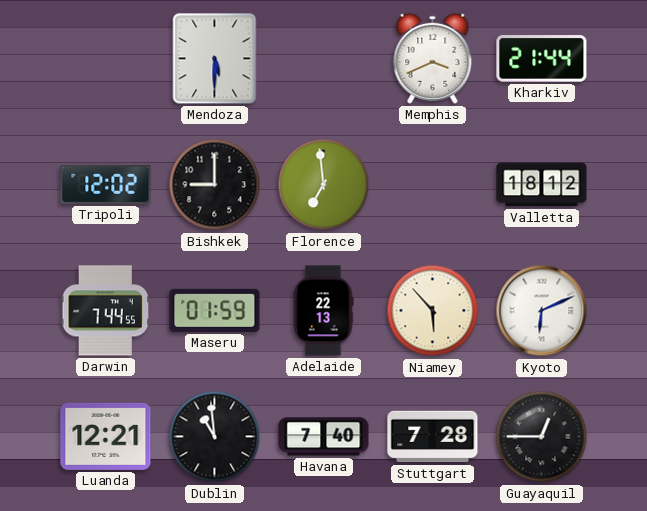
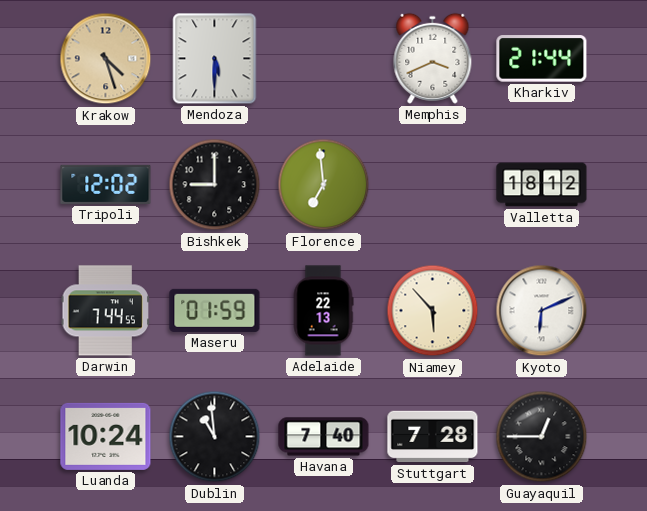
Krakow: none -> 4:27
Luanda: 12:21 -> 10:24
